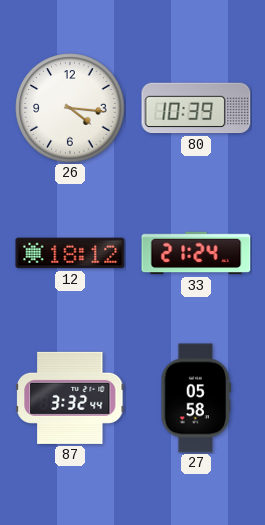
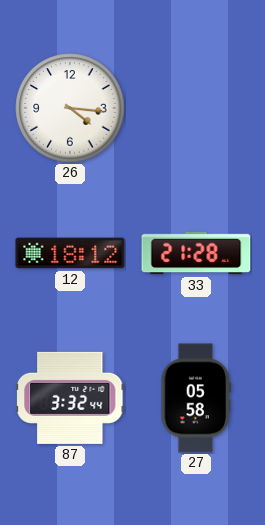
80: 10:39 -> none
33: 21:24 -> 21:28
